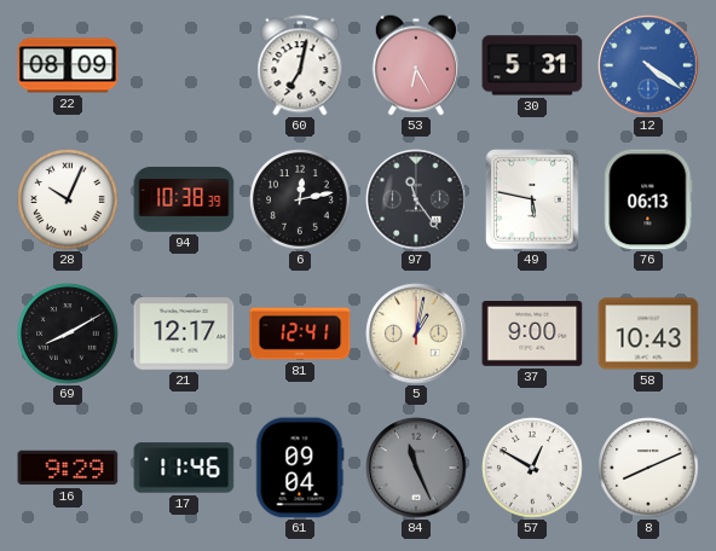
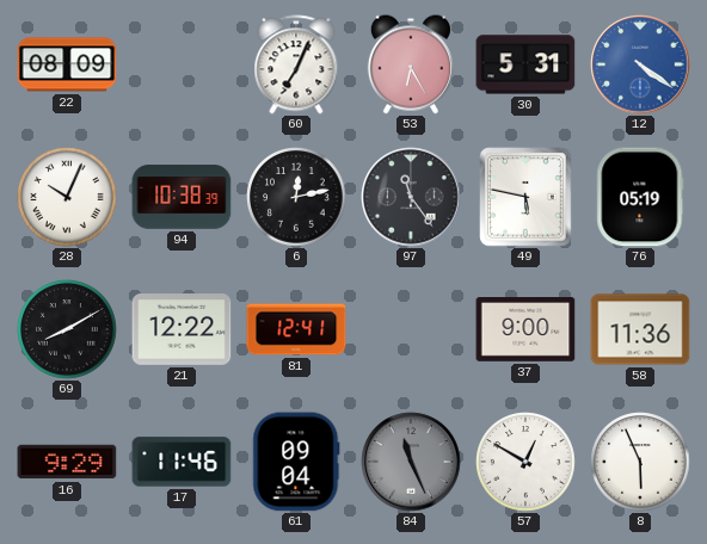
60: 7:02 -> 7:04
76: 06:13 -> 05:19
21: 12:17 -> 12:22
5: 1:02 -> none
58: 10:43 -> 11:36
8: 8:11 -> 5:56
